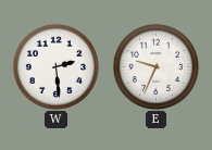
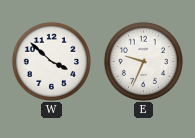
W: 2:29 -> 3:52
